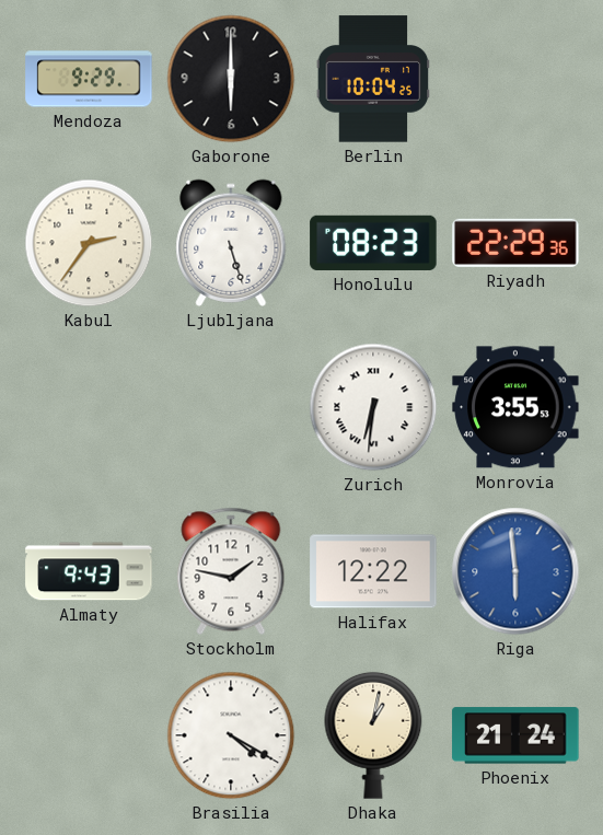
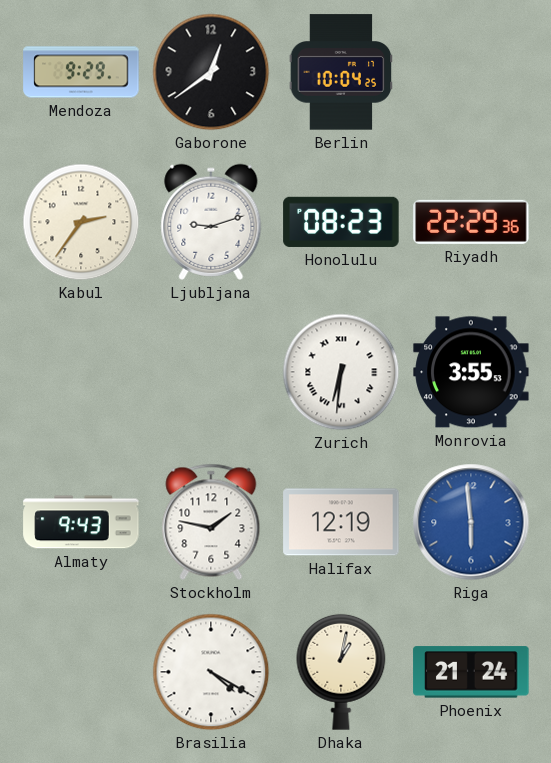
Gaborone: 6:00 -> 12:39
Ljubljana: 5:27 -> 9:12
Halifax: 12:22 -> 12:19
